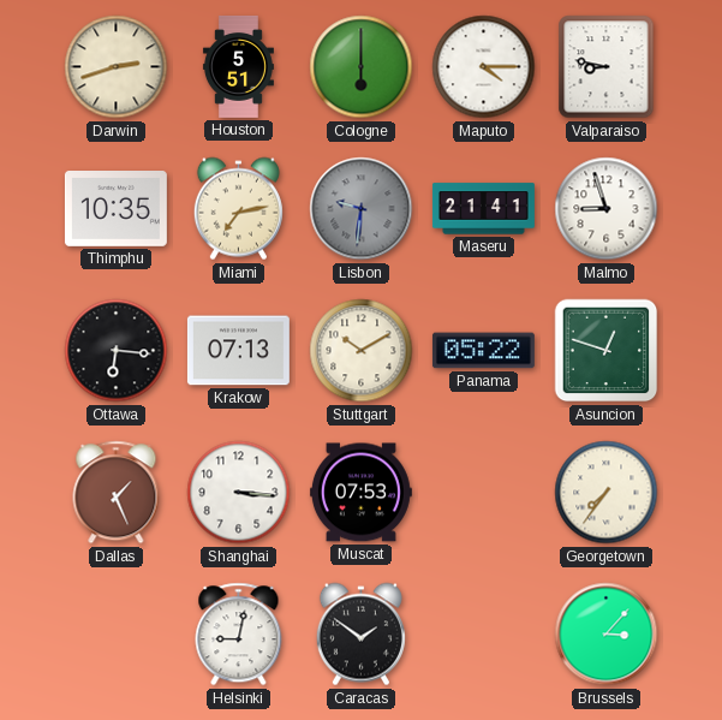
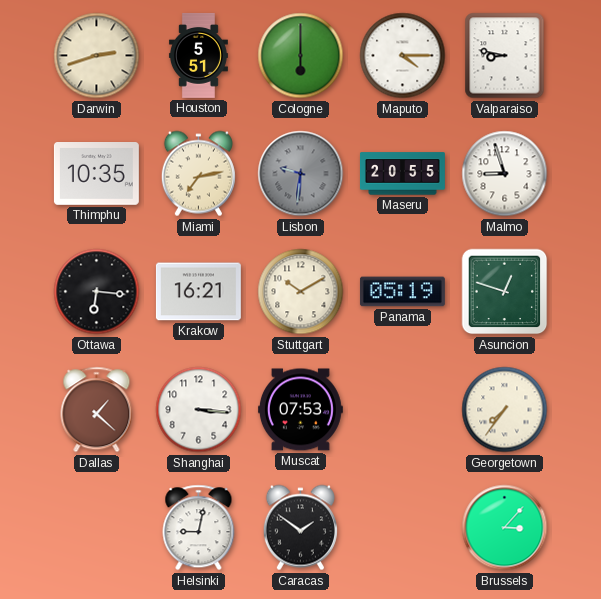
Maseru: 21:41 -> 20:55
Krakow: 07:13 -> 16:21
Panama: 05:22 -> 05:19
Dallas: 1:26 -> 1:22
